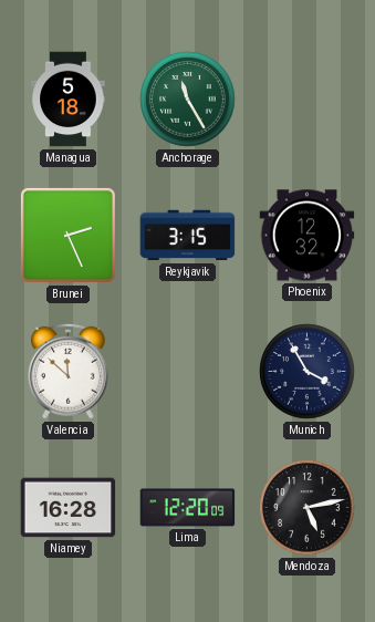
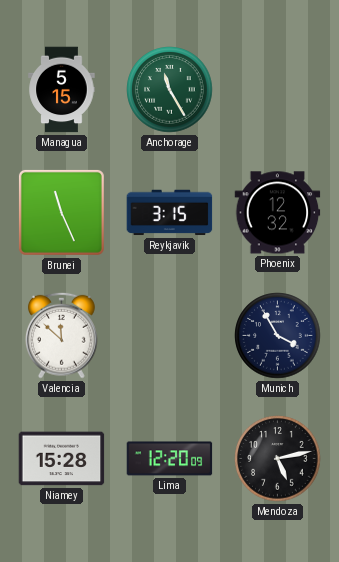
Managua: 5:18 -> 5:15
Brunei: 2:26 -> 11:26
Niamey: 16:28 -> 15:28
